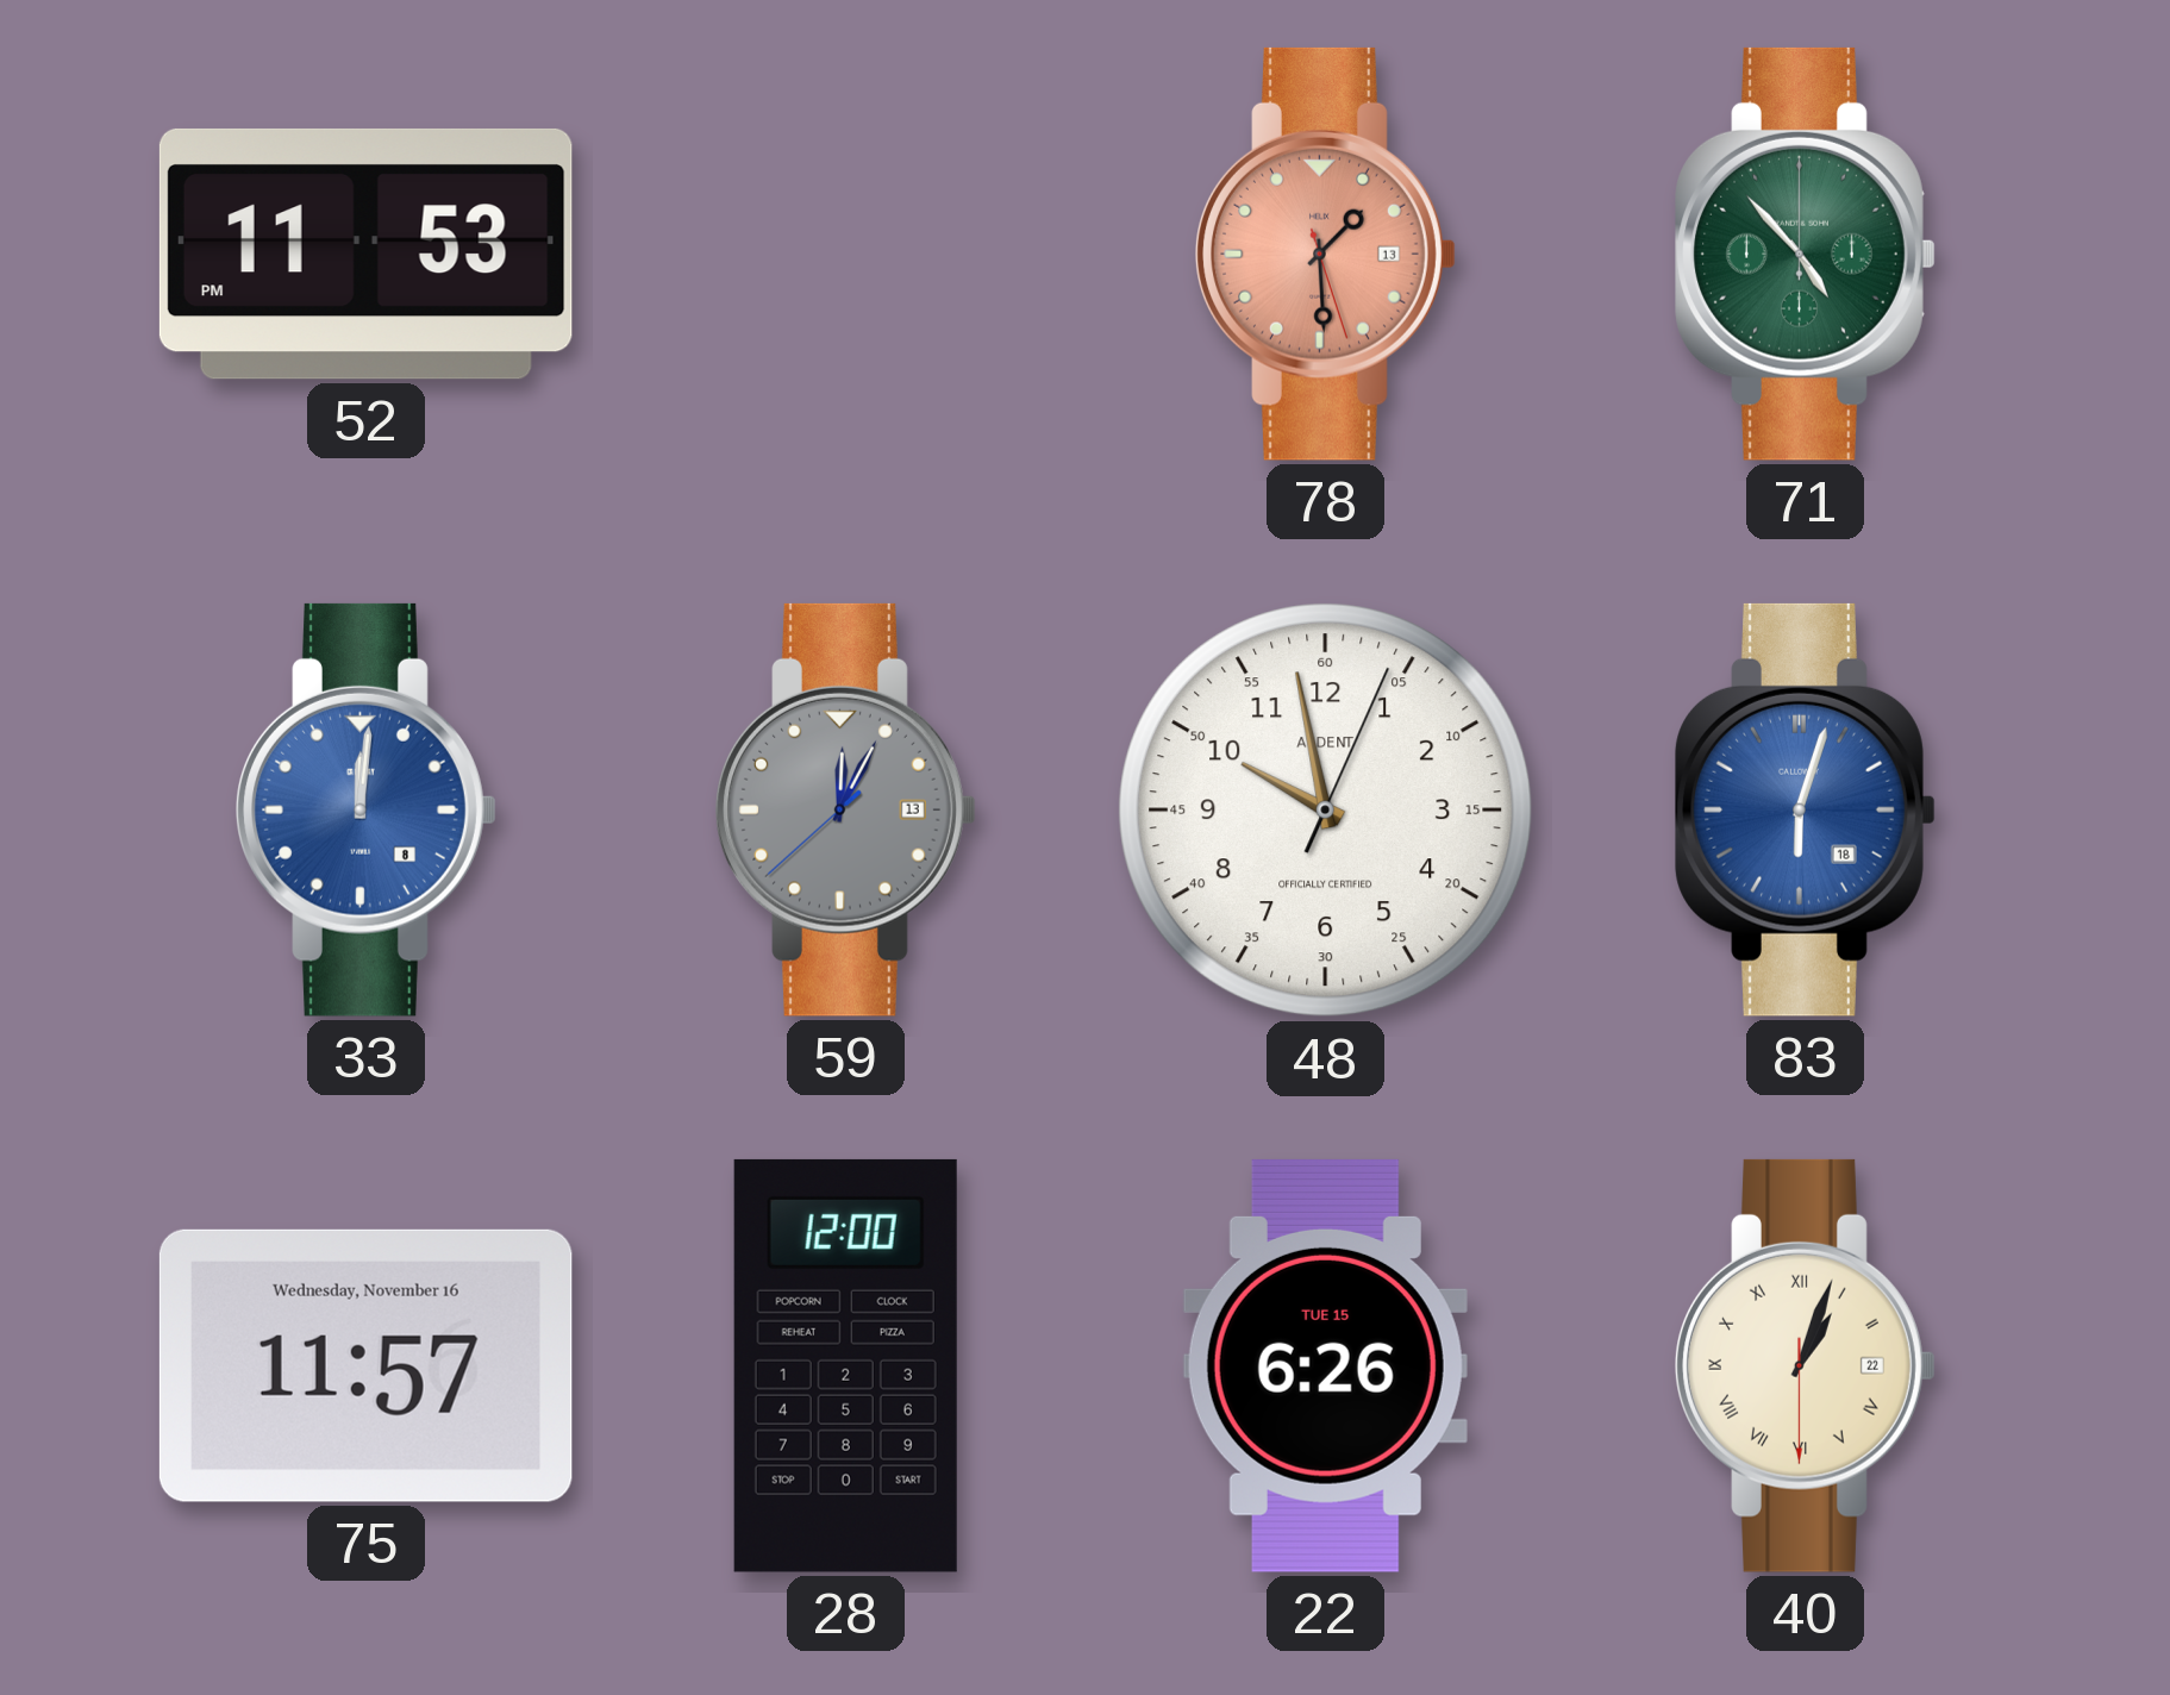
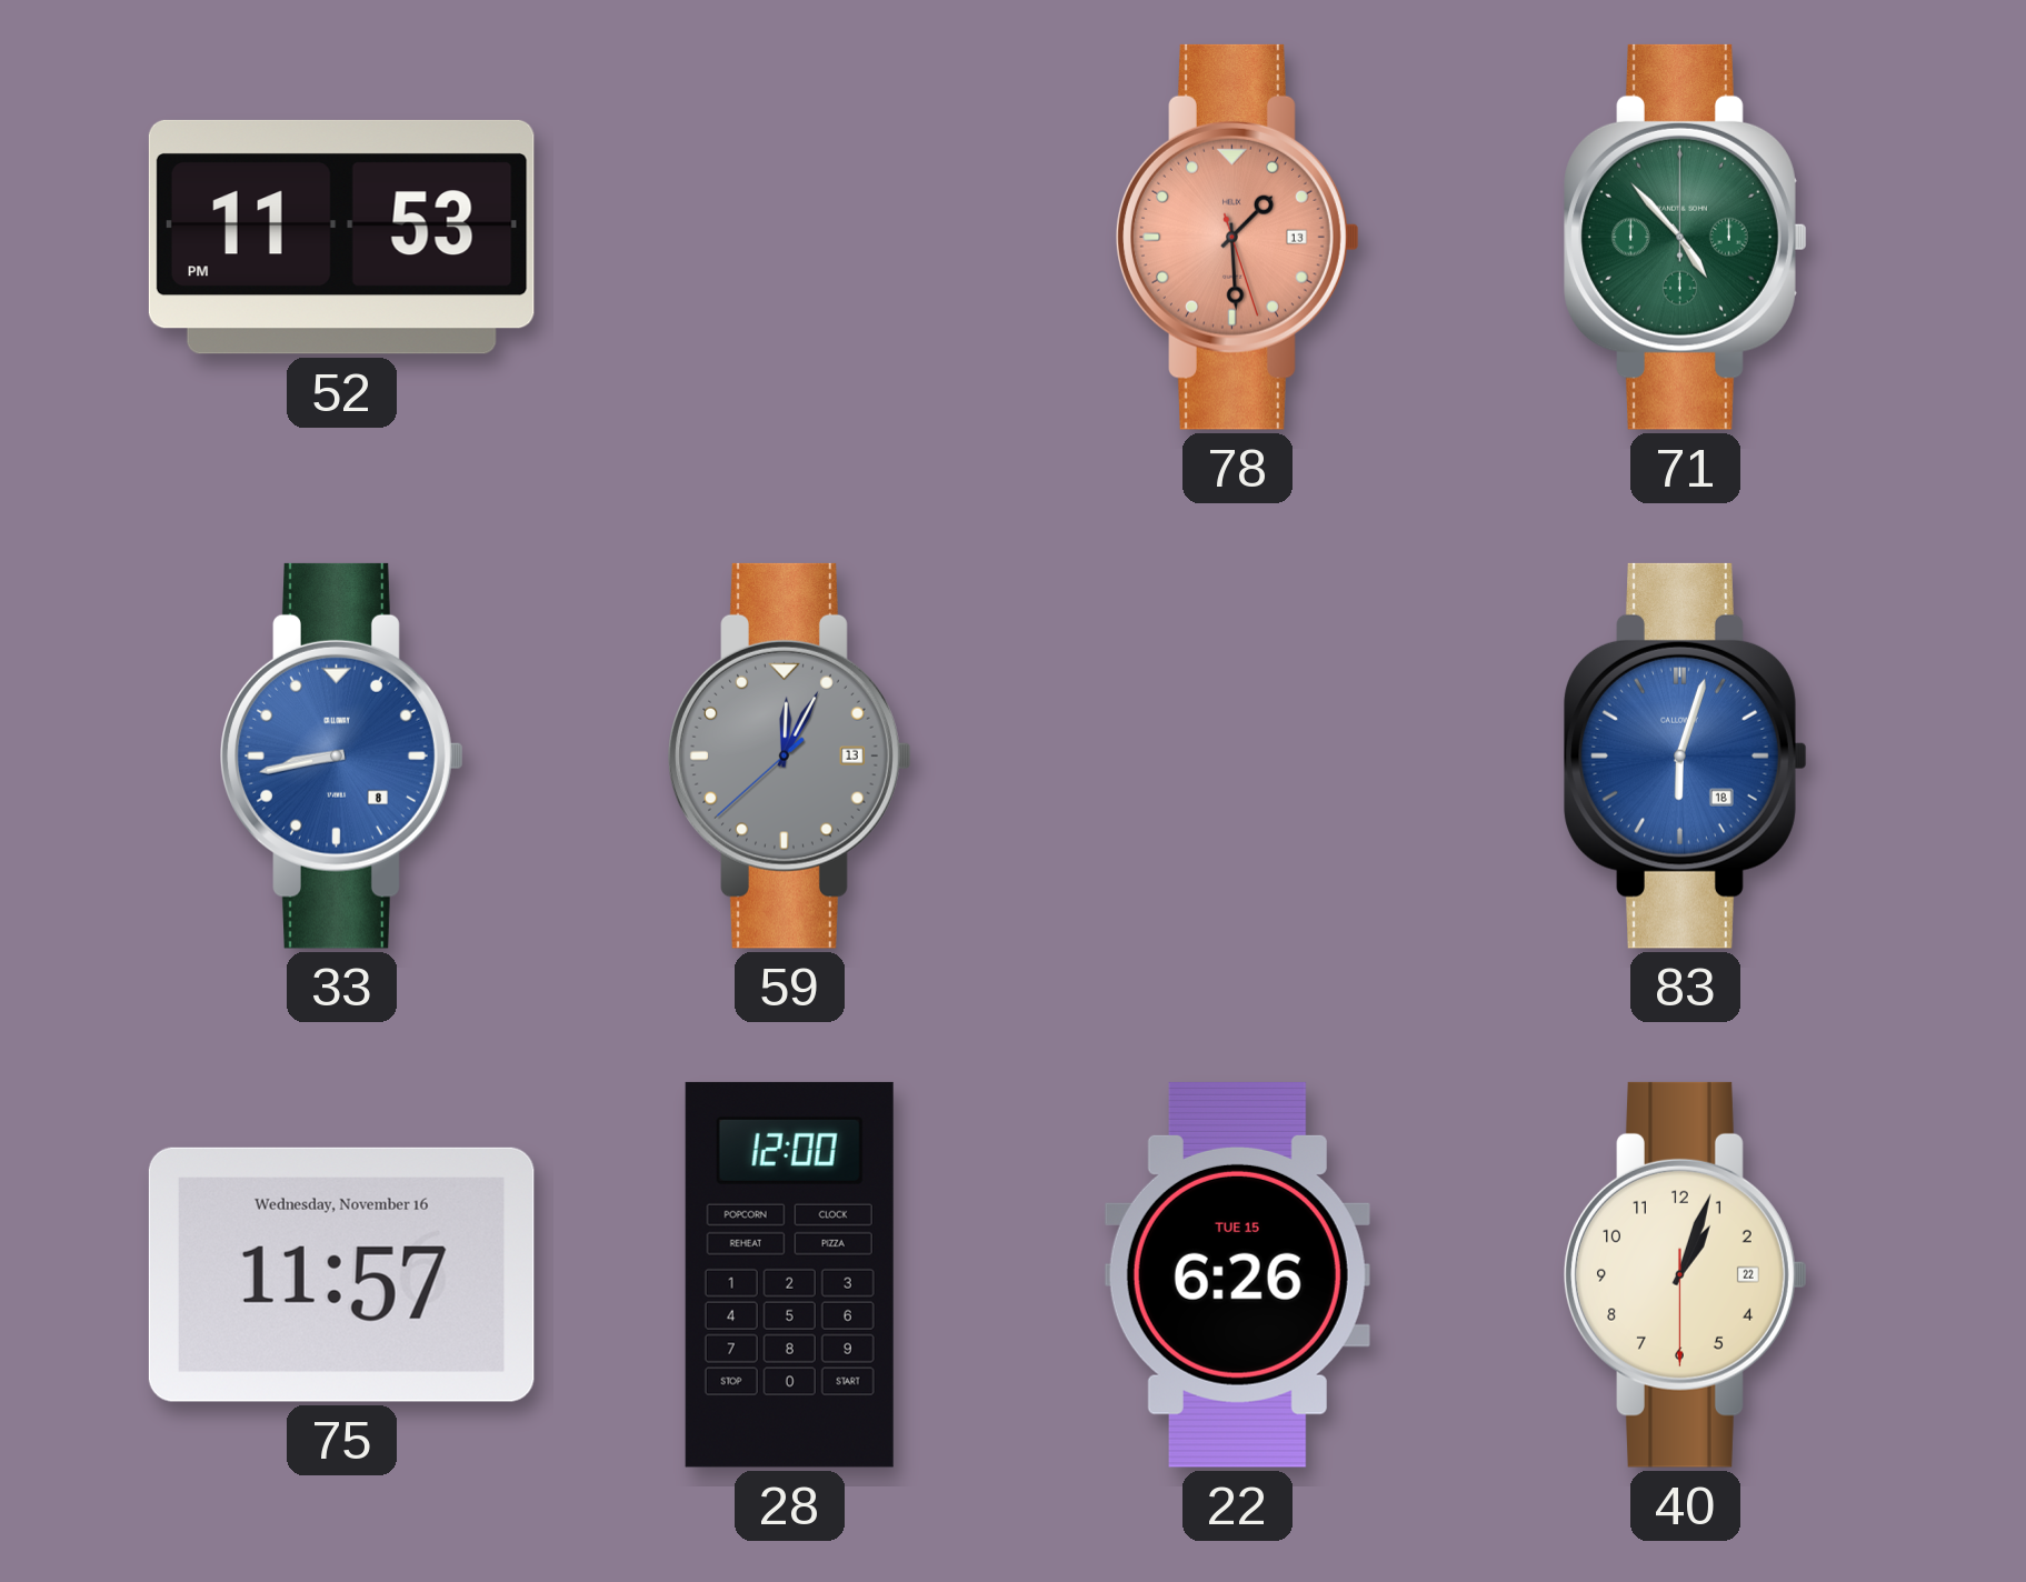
33: 12:01 -> 8:43
48: 9:58 -> none
40 numerals: Roman -> Arabic
